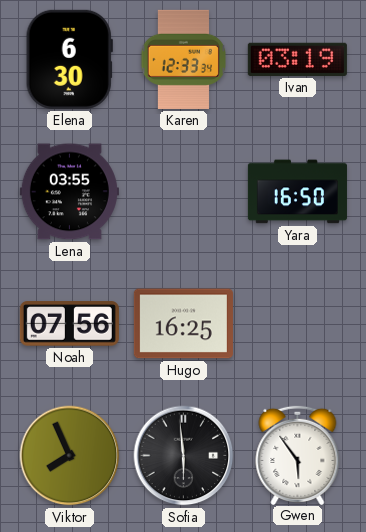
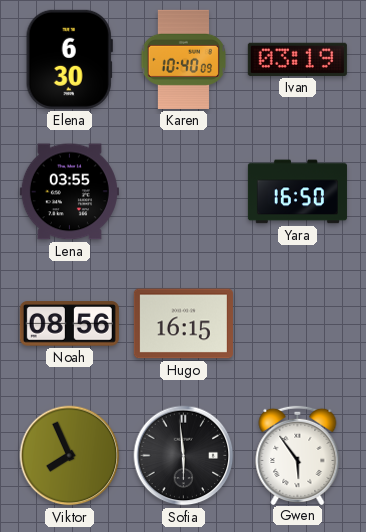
Karen: 12:33 -> 10:40
Noah: 07:56 -> 08:56
Hugo: 16:25 -> 16:15
